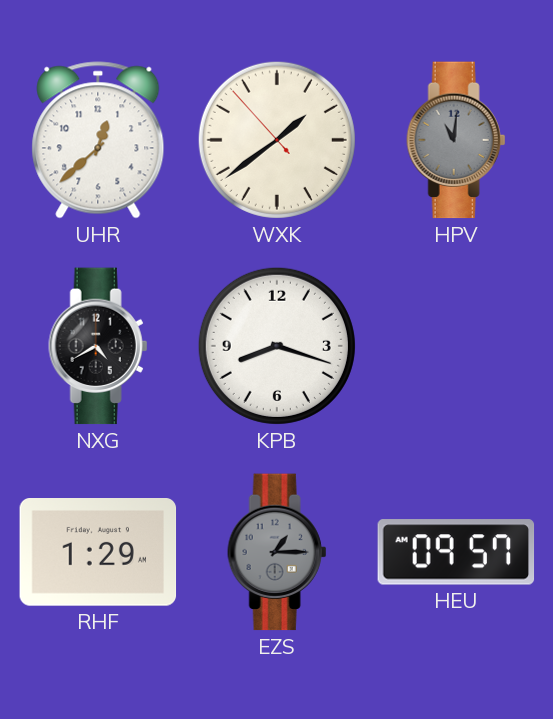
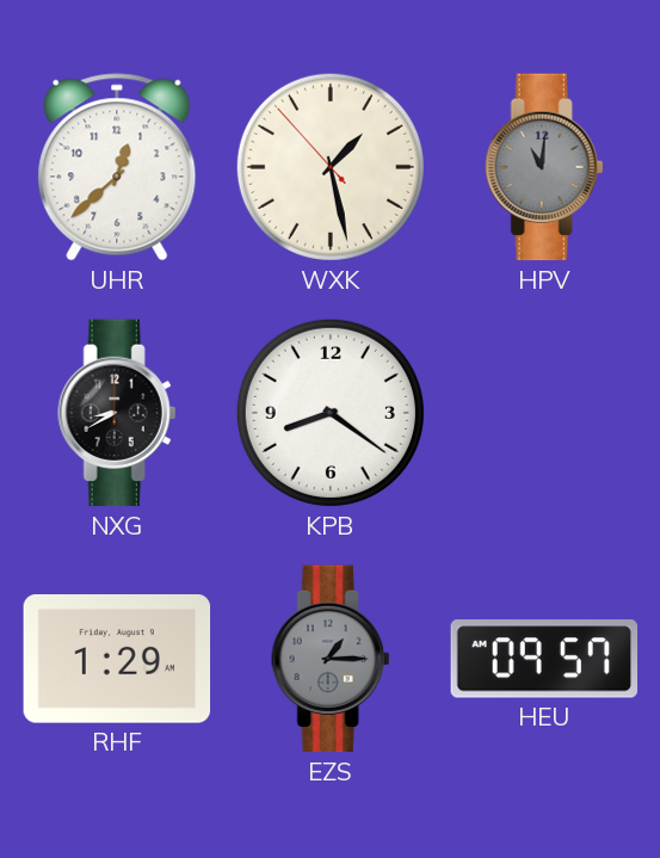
WXK: 1:38 -> 1:27
NXG: 4:40 -> 8:40
KPB: 8:18 -> 8:21
